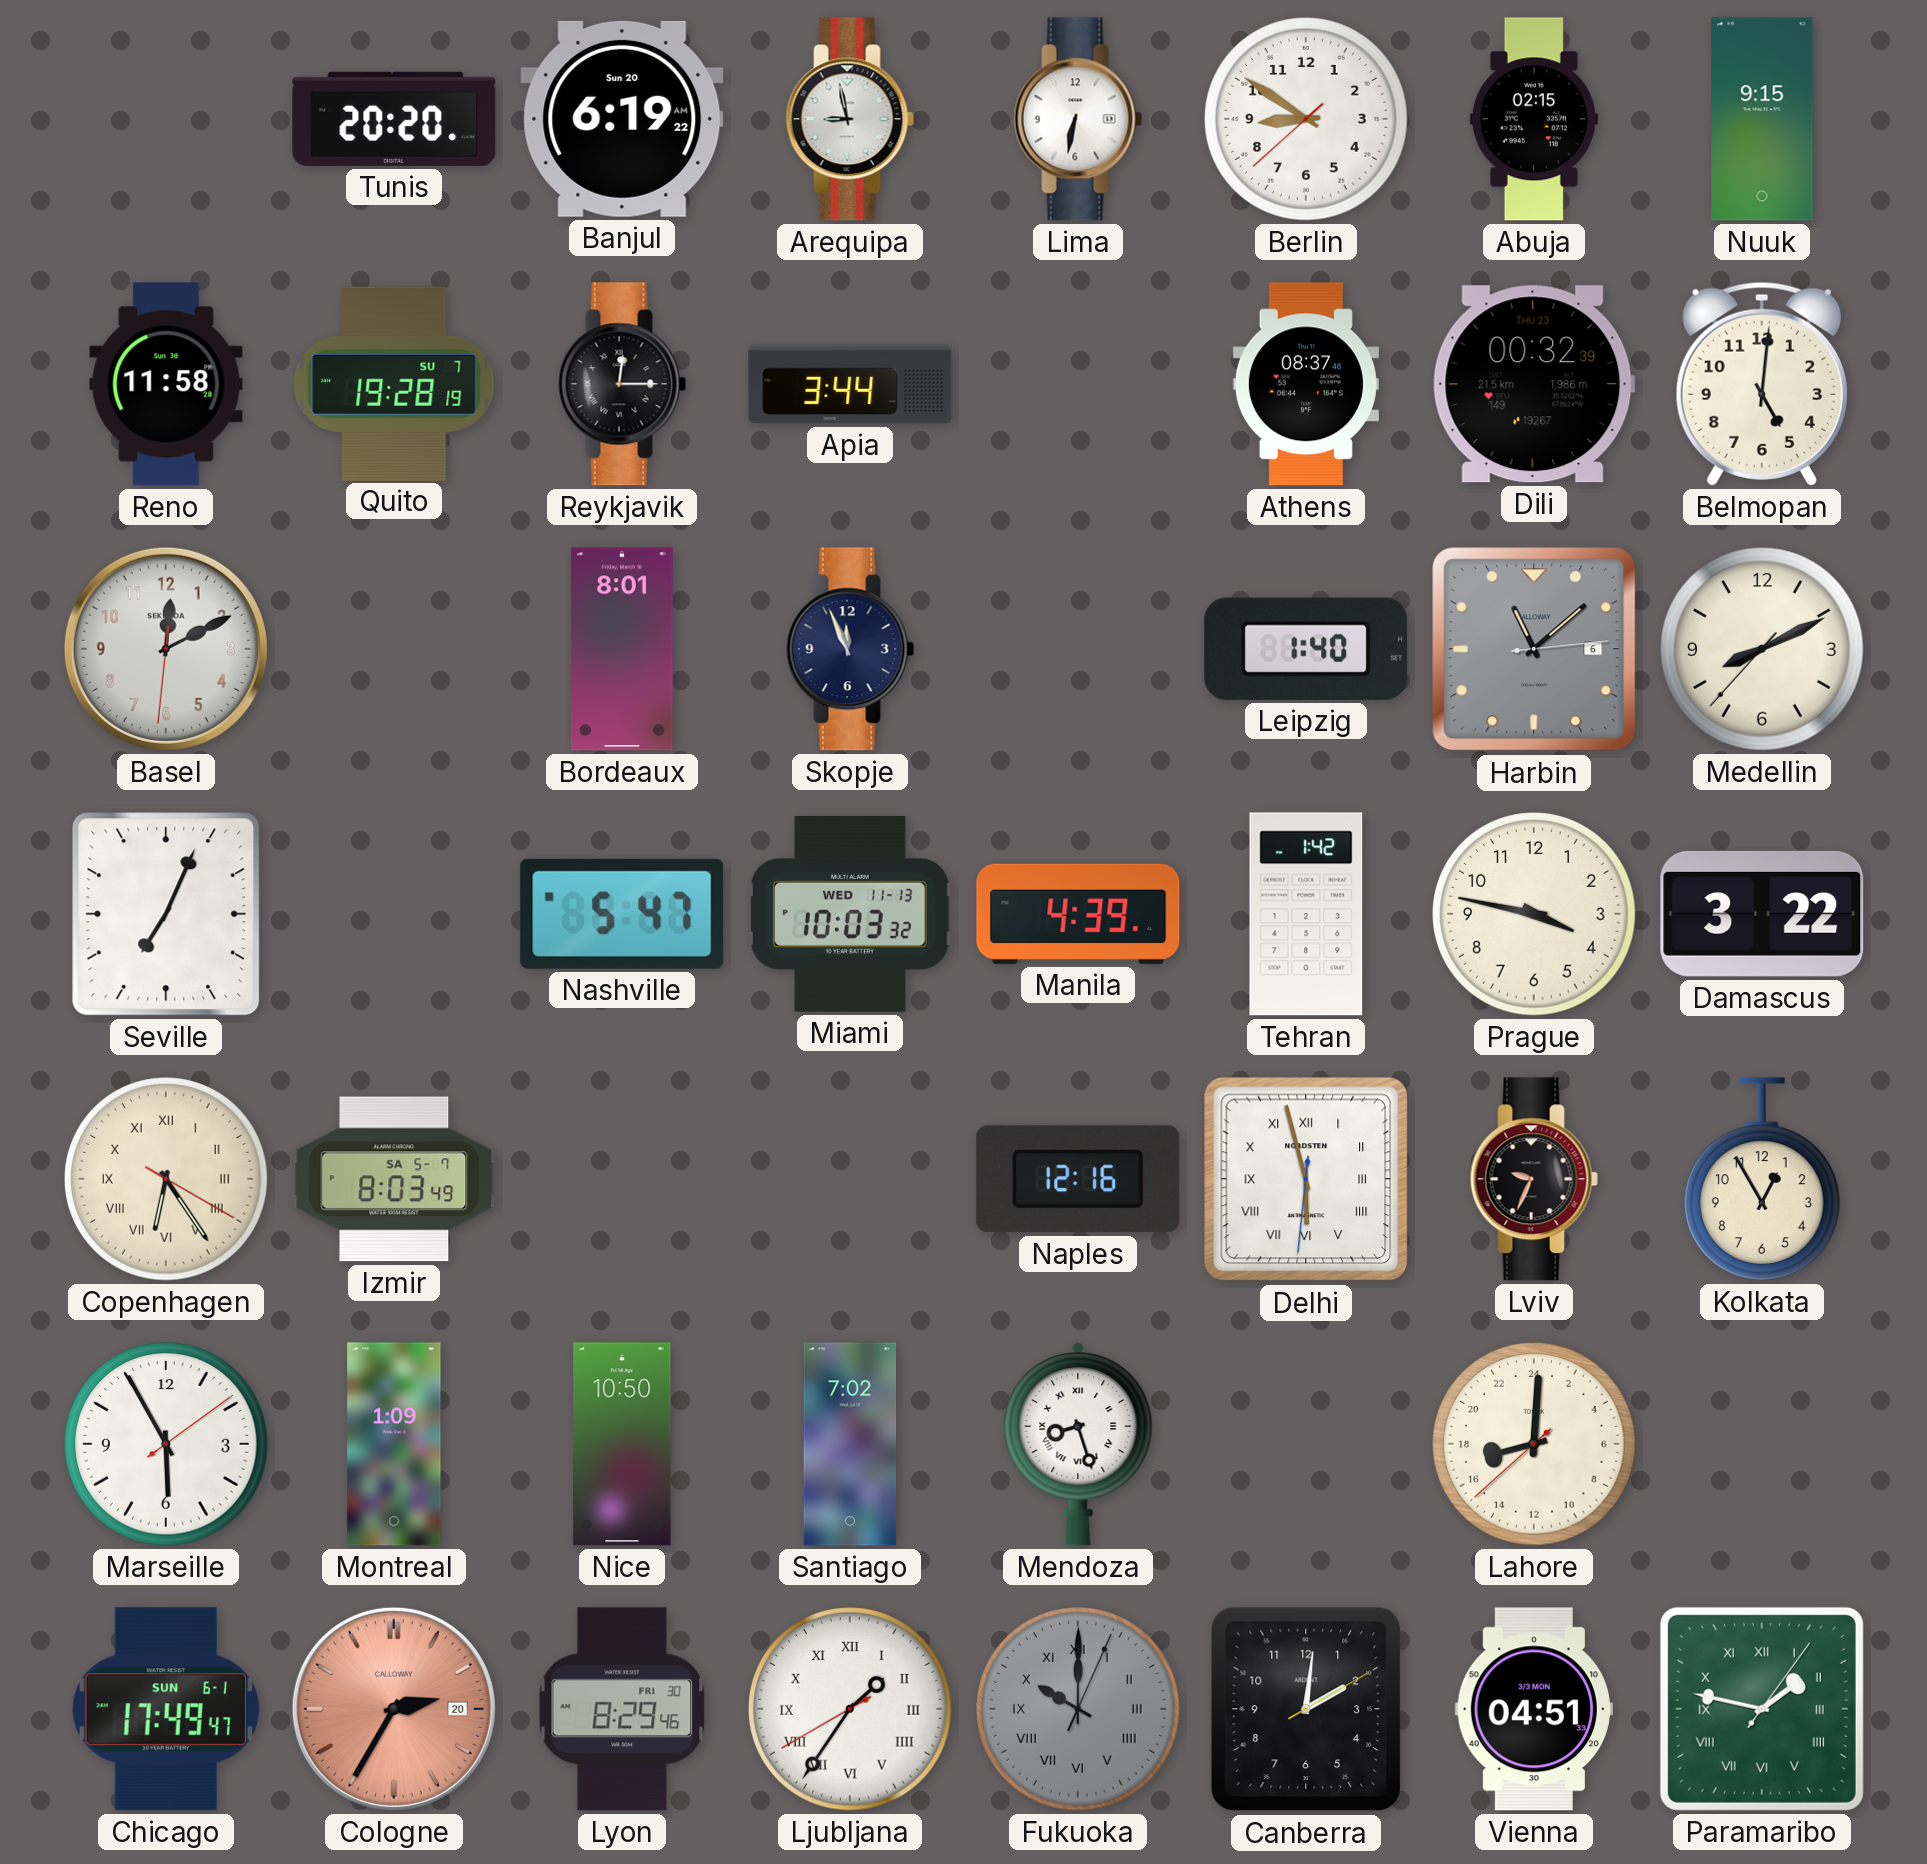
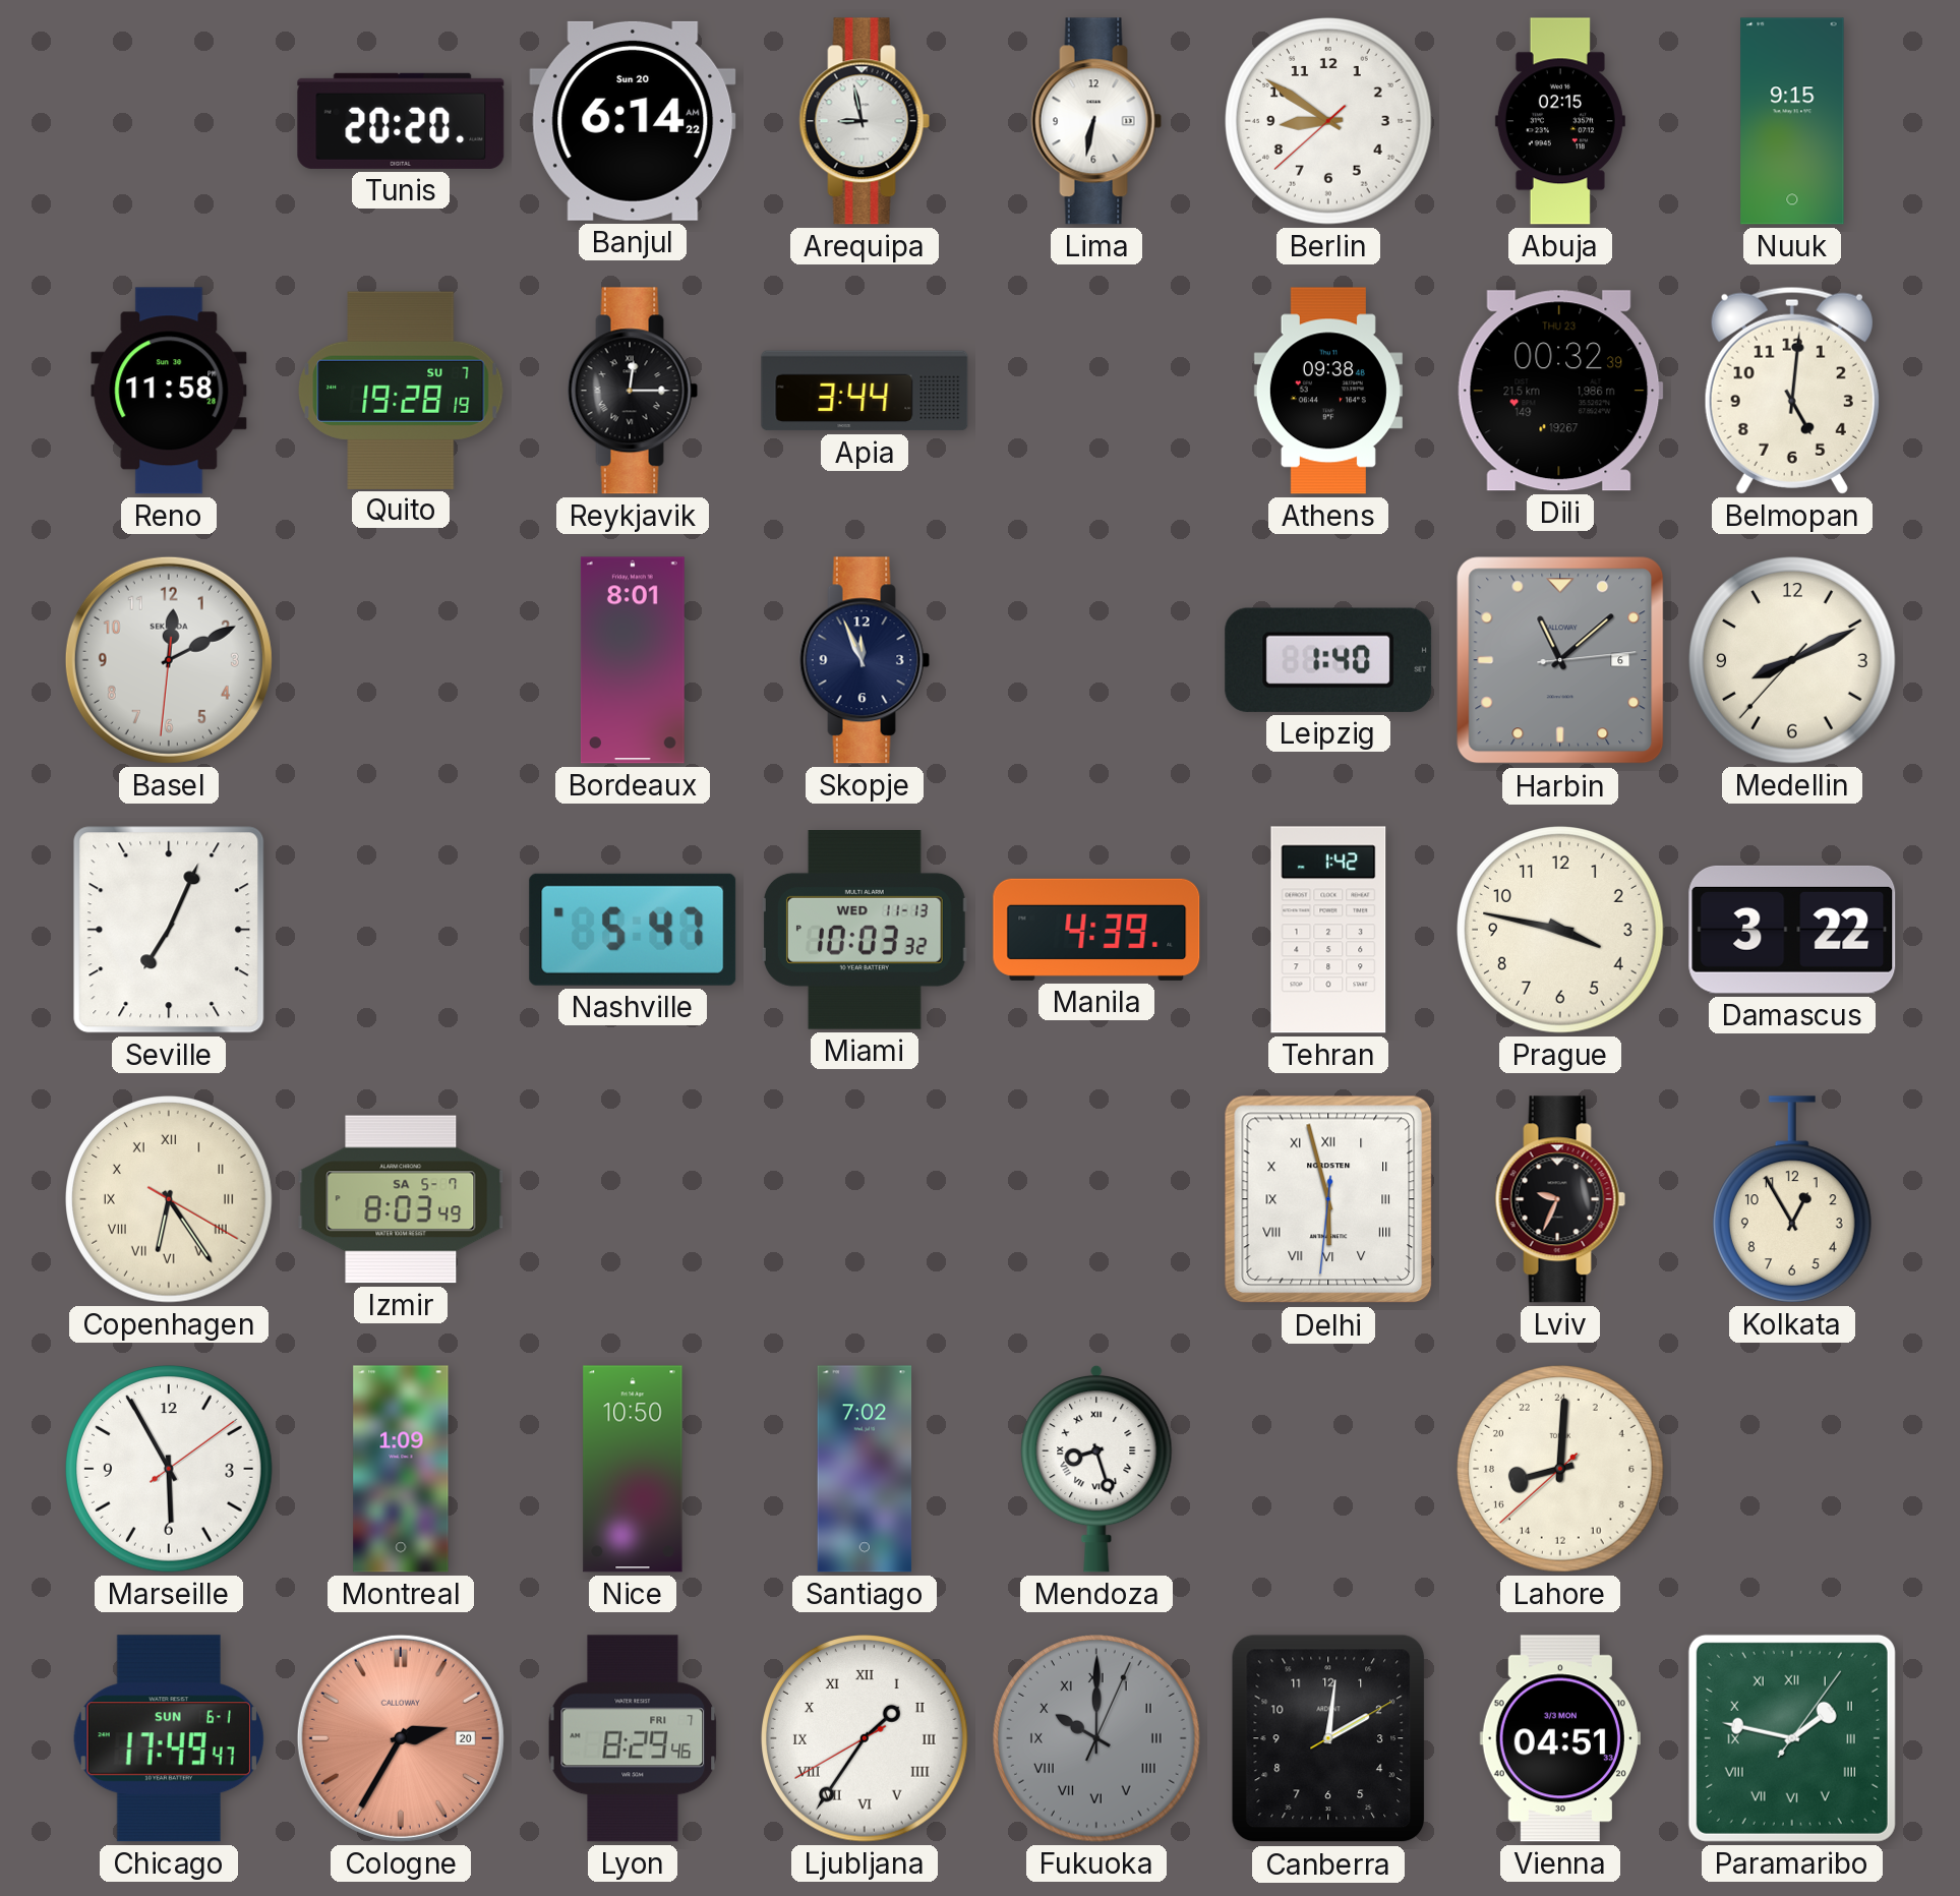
Banjul: 6:19 -> 6:14
Athens: 08:37 -> 09:38
Naples: 12:16 -> none
Lyon date: FRI 30 -> FRI 7
